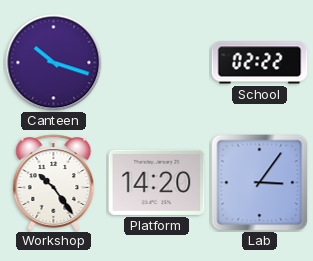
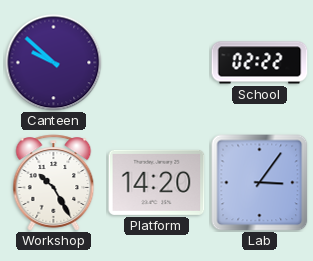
Canteen: 10:18 -> 9:52
Workshop: 10:24 -> 10:25
